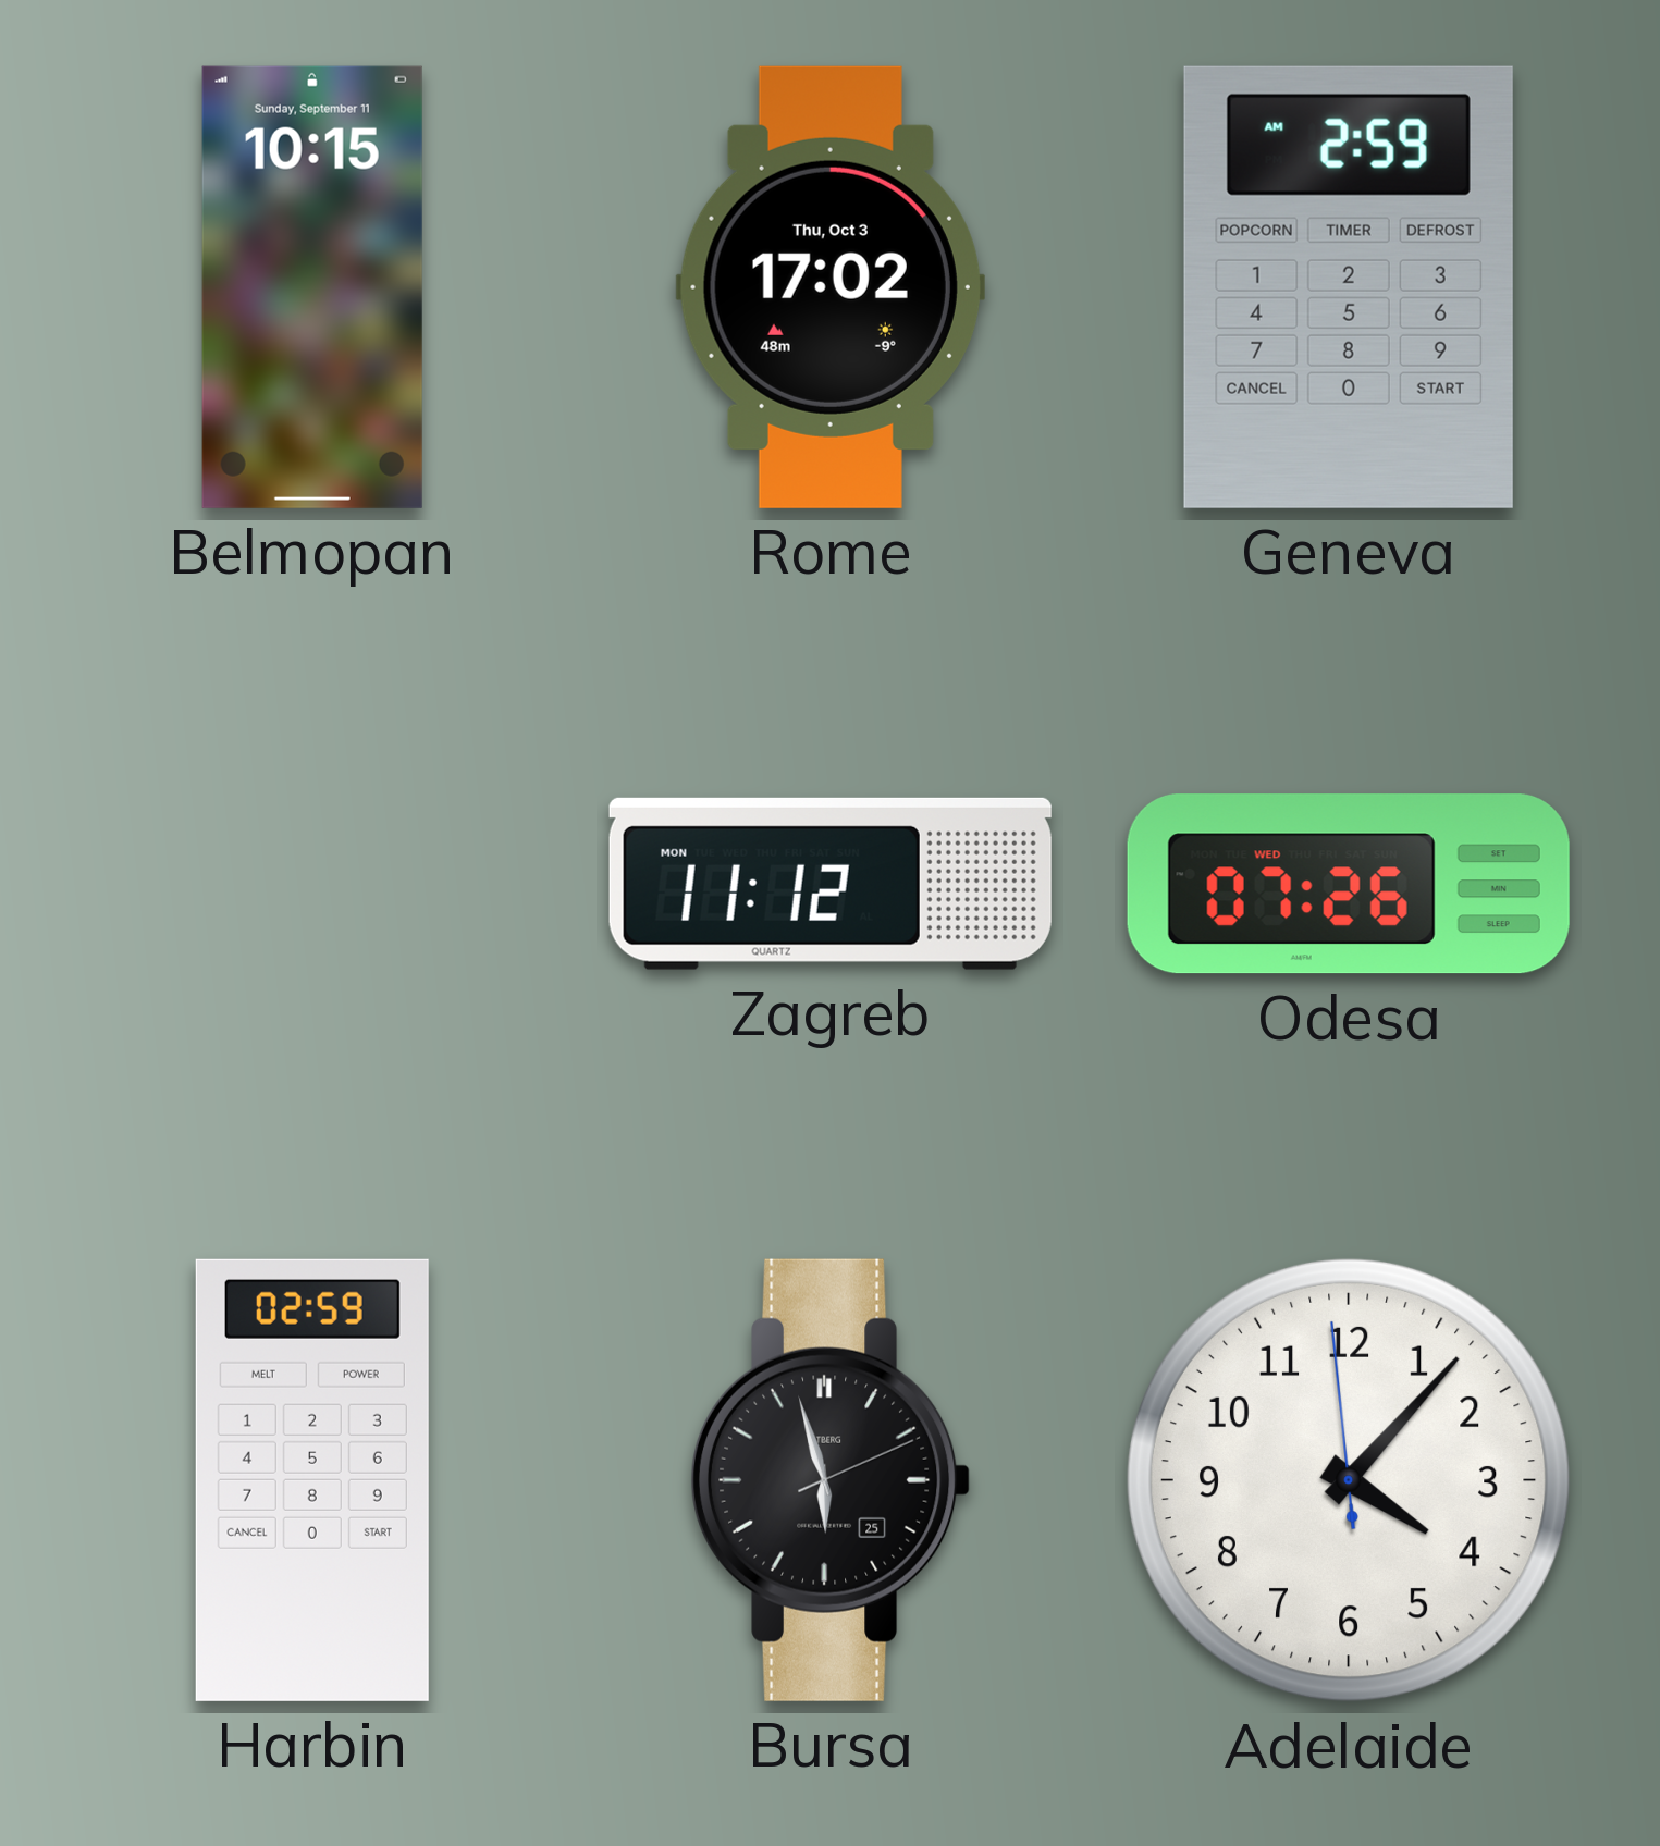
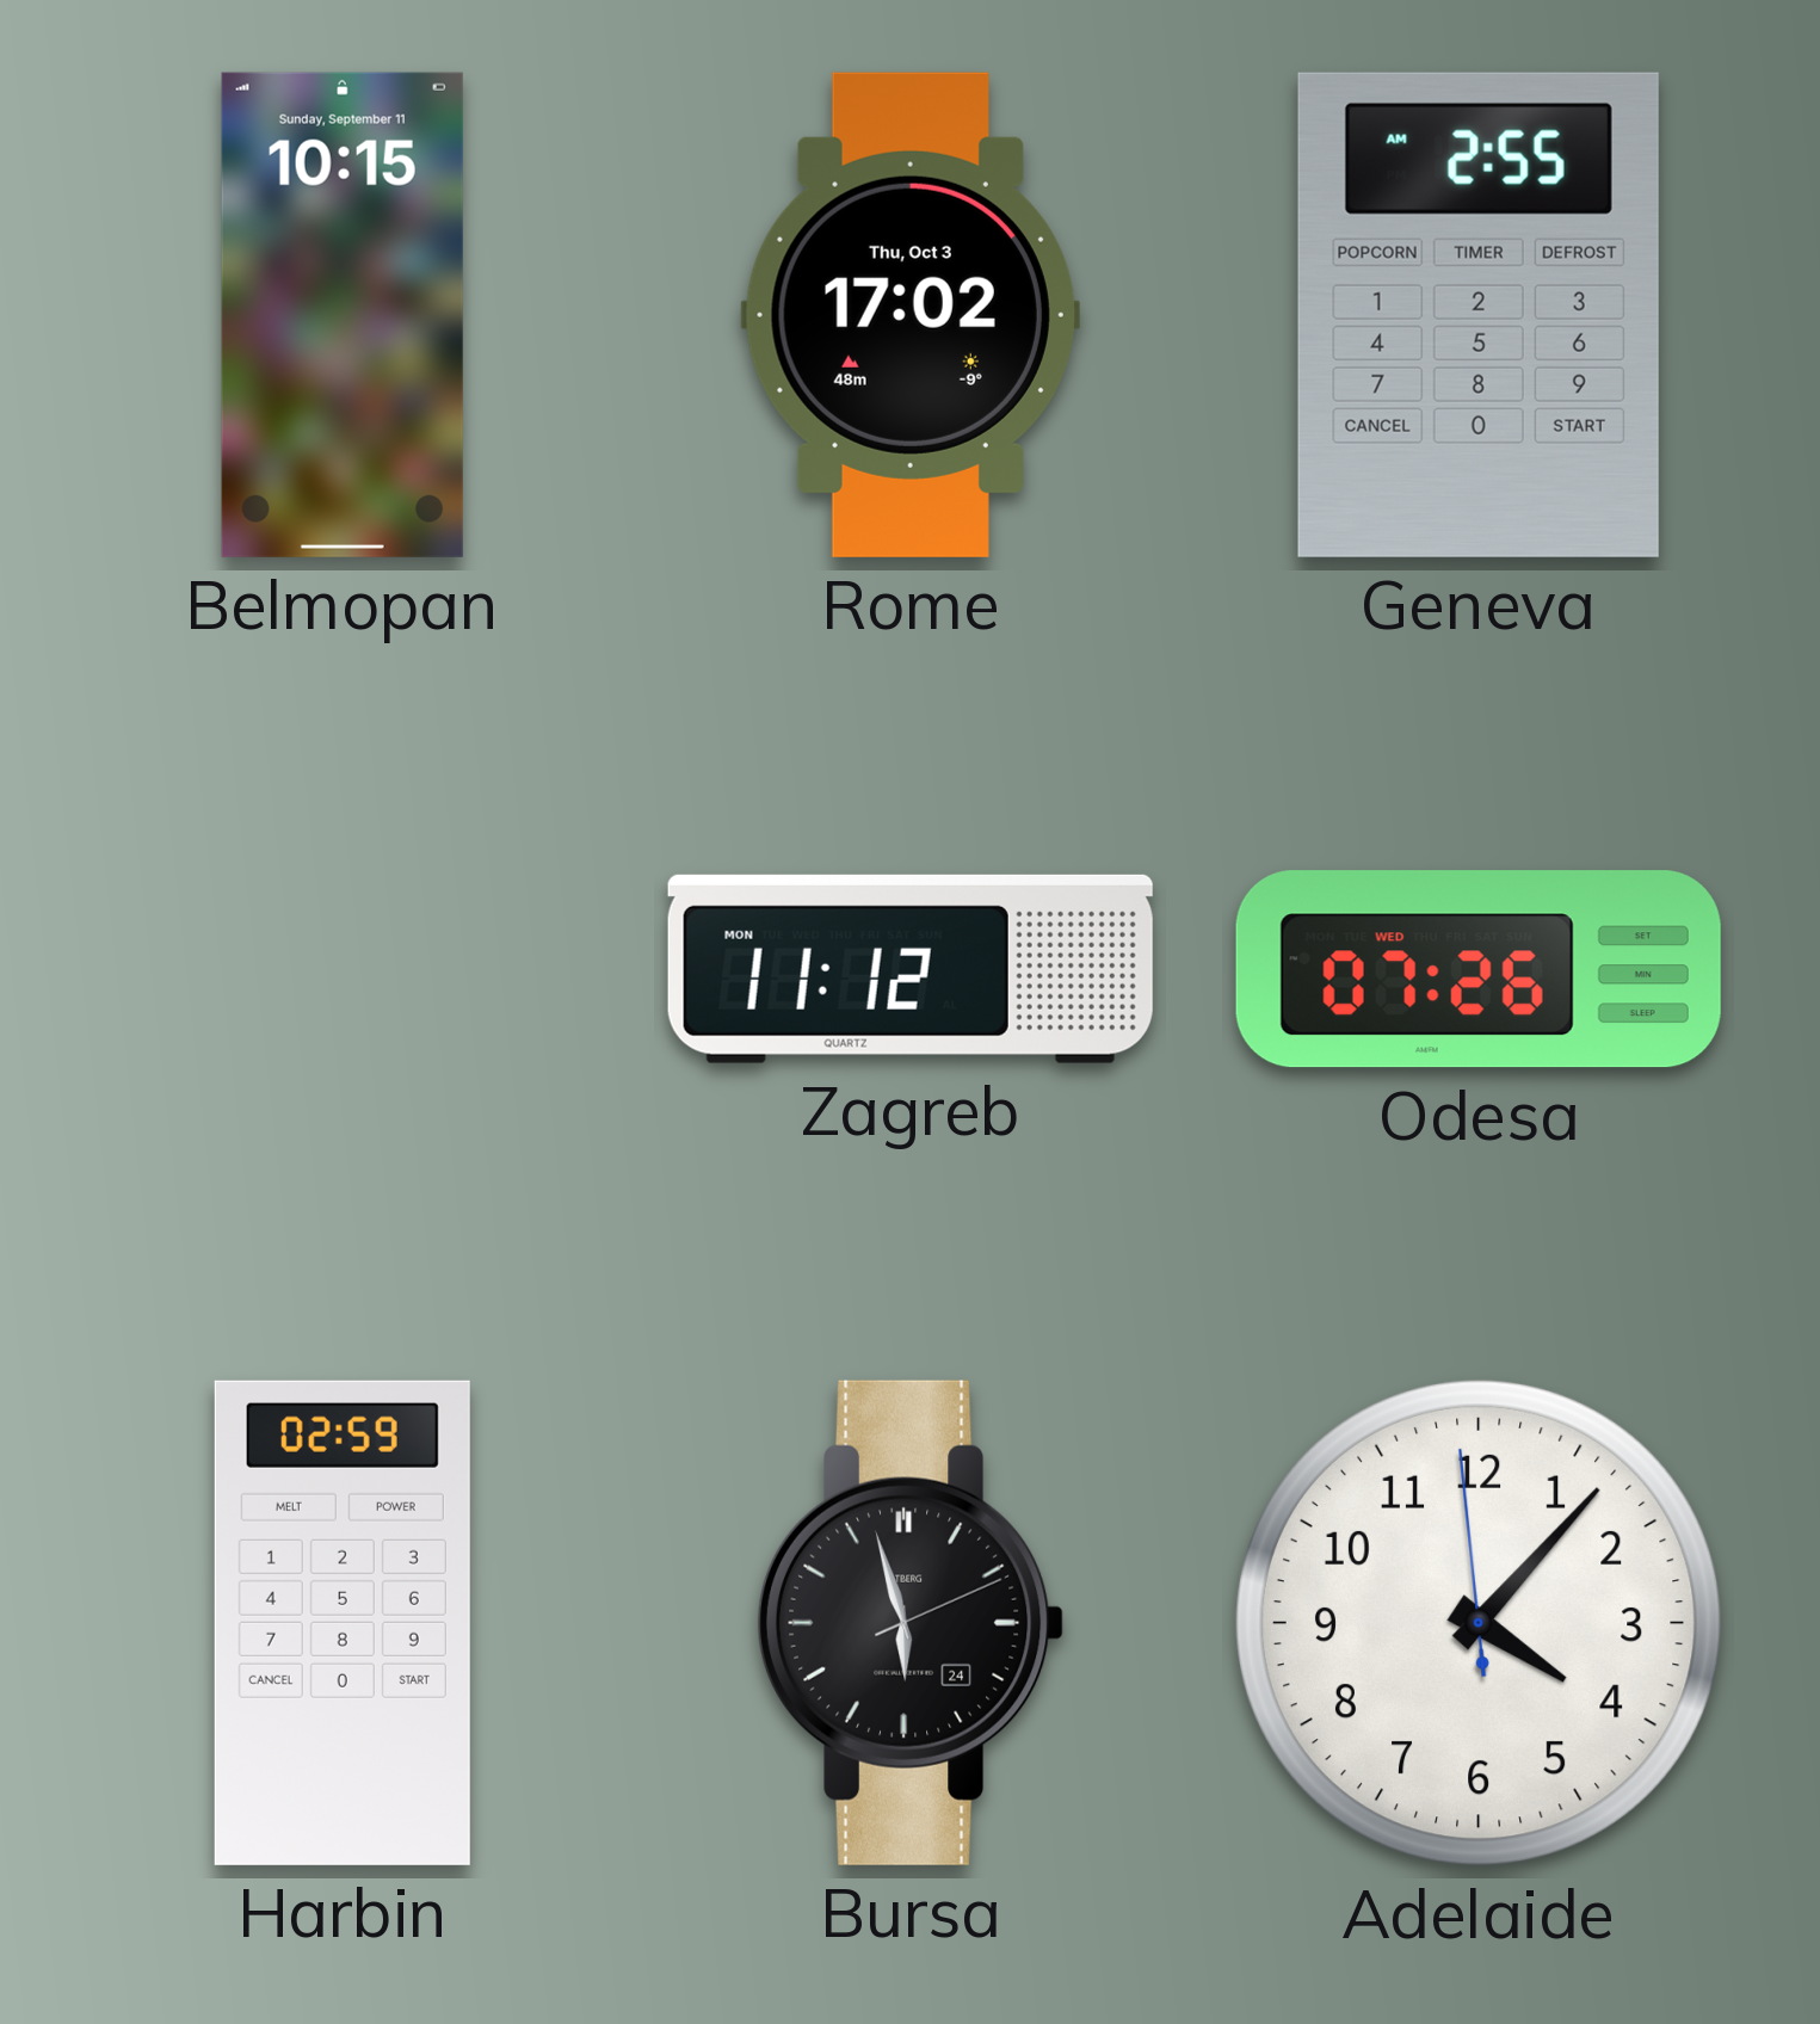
Geneva: 2:59 -> 2:55
Bursa date: 25 -> 24
